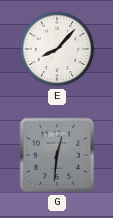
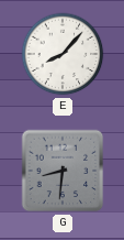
G: 12:31 -> 8:31
